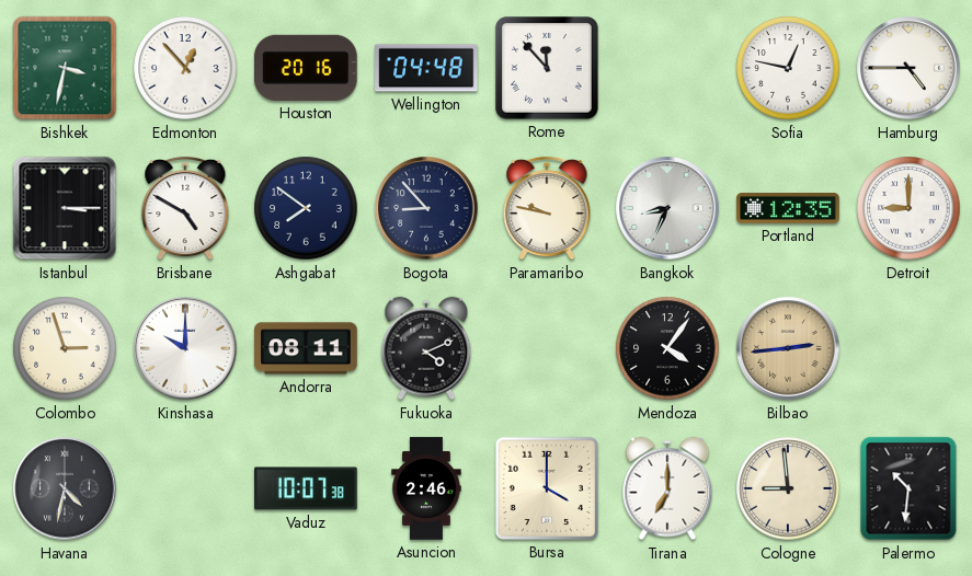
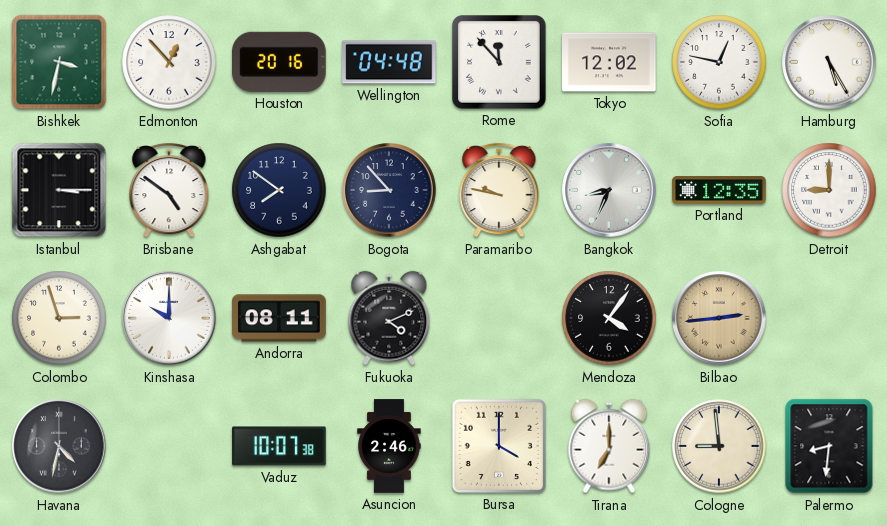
Tokyo: none -> 12:02
Hamburg: 4:45 -> 5:25
Brisbane: 4:50 -> 4:51
Palermo: 10:31 -> 8:31
